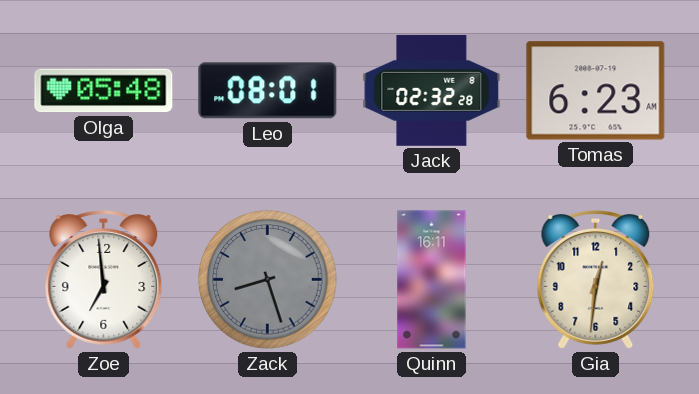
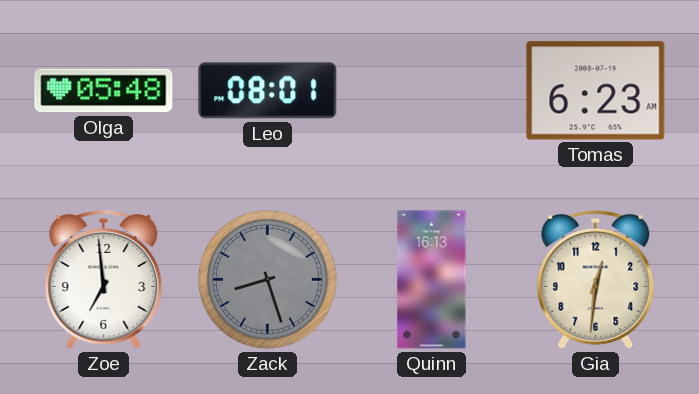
Jack: 02:32 -> none
Quinn: 16:11 -> 16:13
